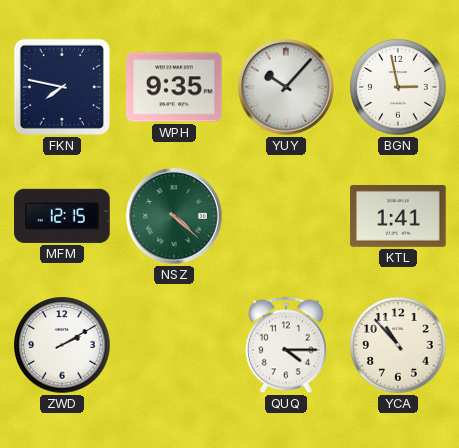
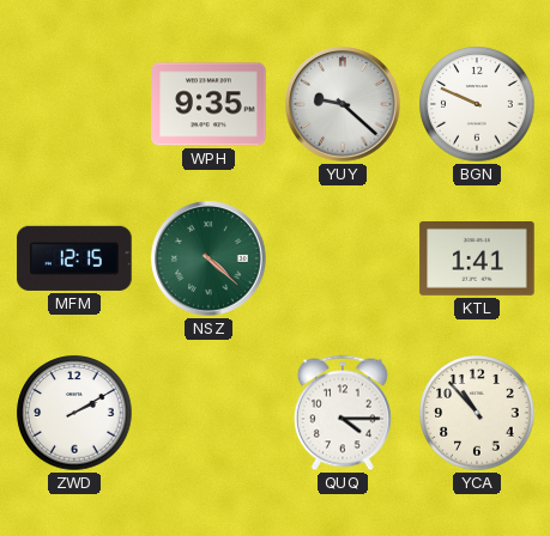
FKN: 7:47 -> none
YUY: 10:07 -> 9:22
BGN: 2:58 -> 9:49
